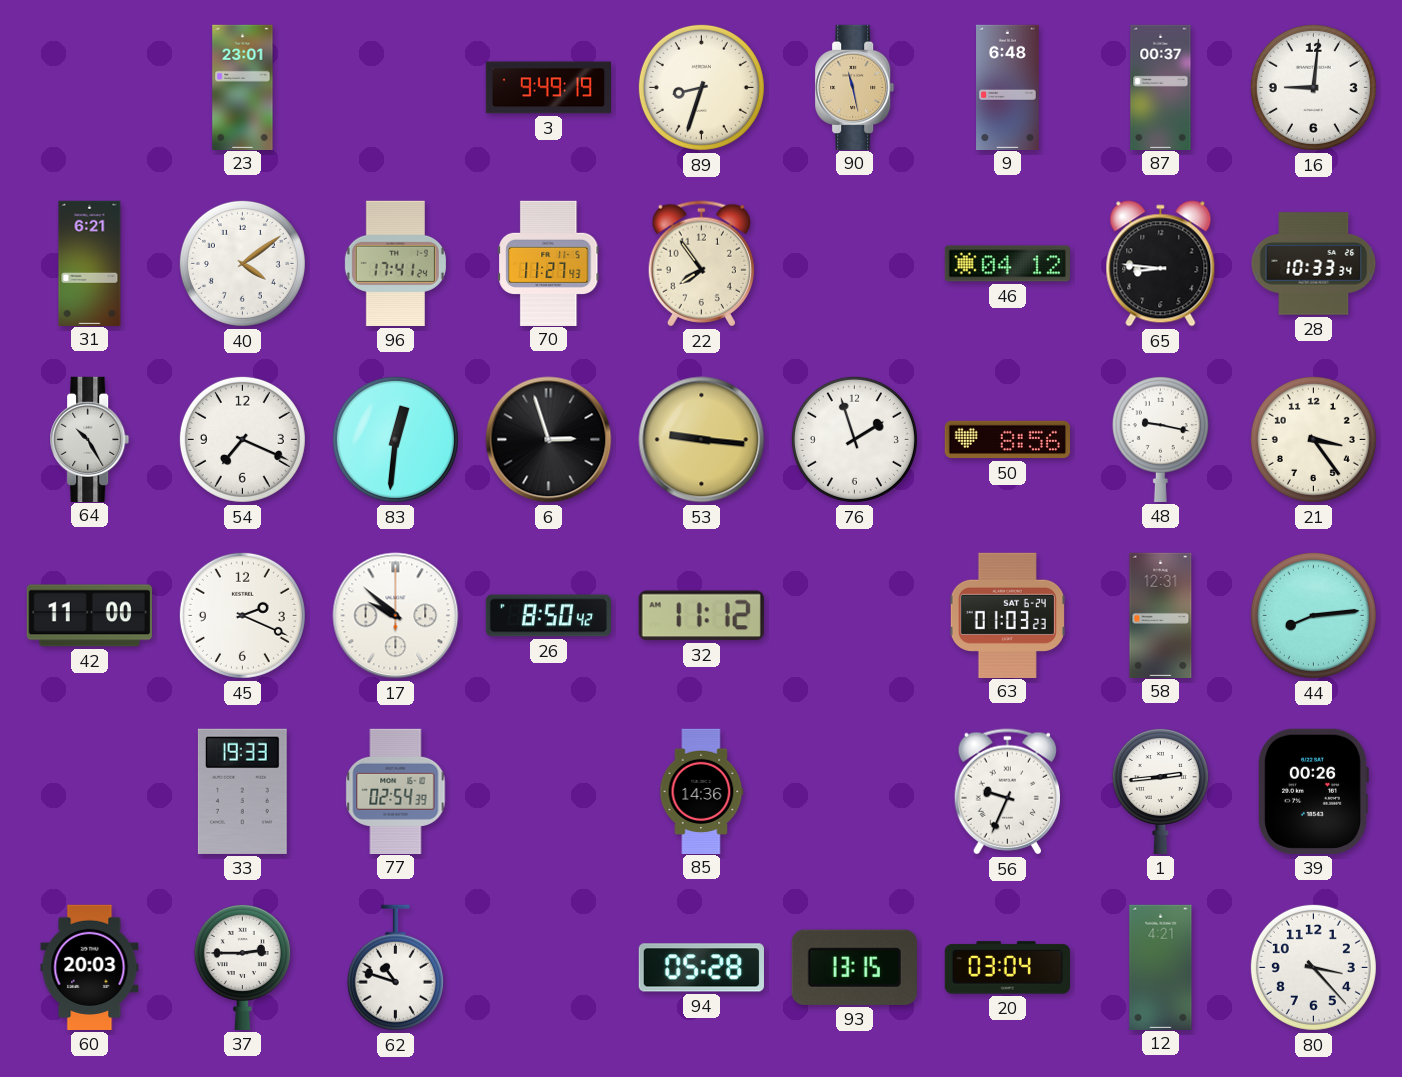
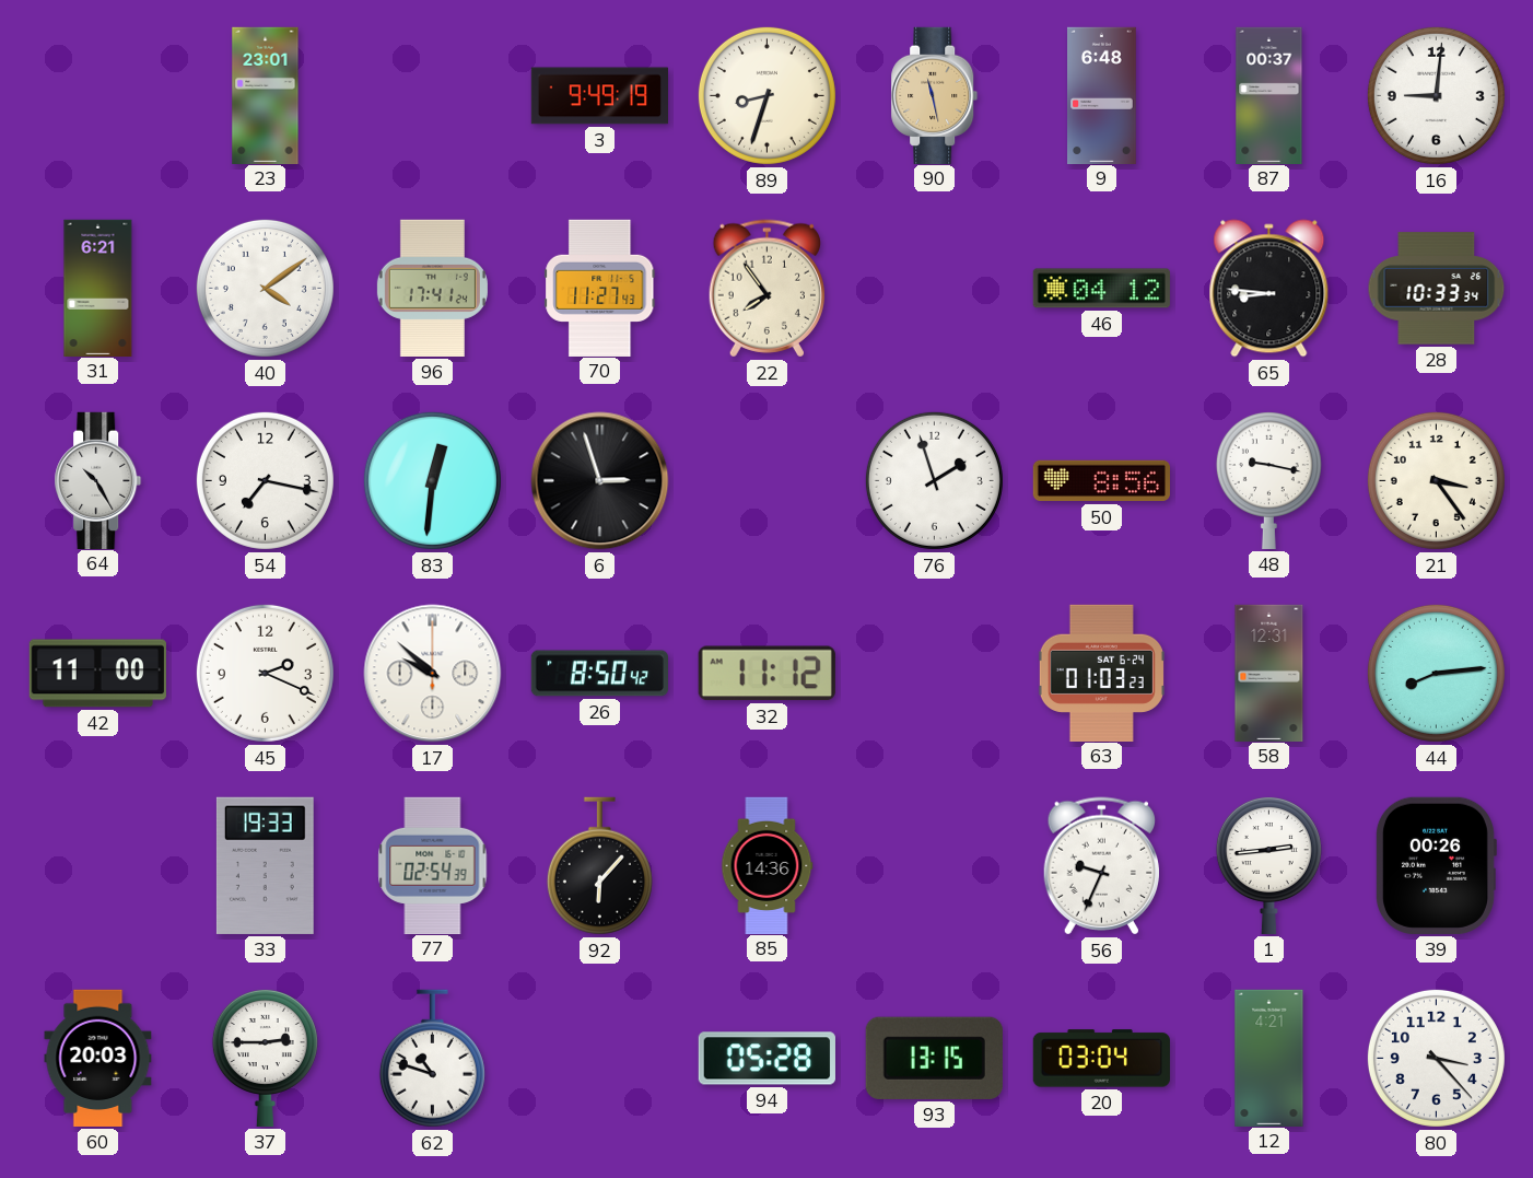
54: 7:19 -> 7:17
53: 9:16 -> none
92: none -> 6:07
